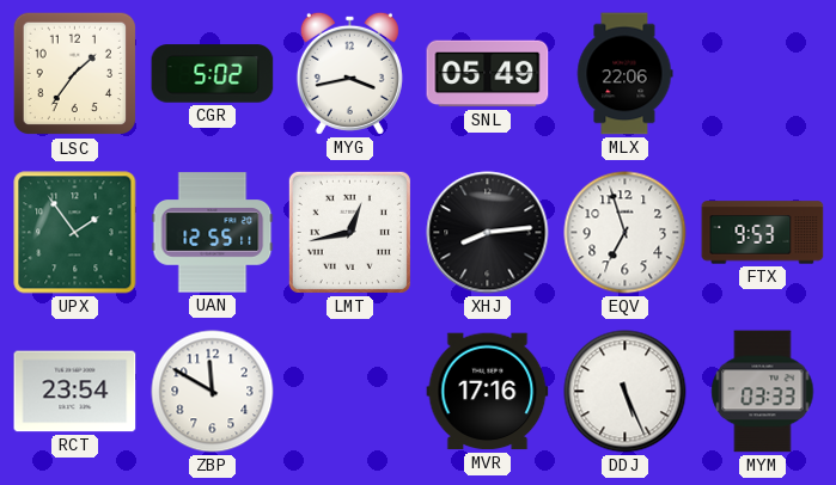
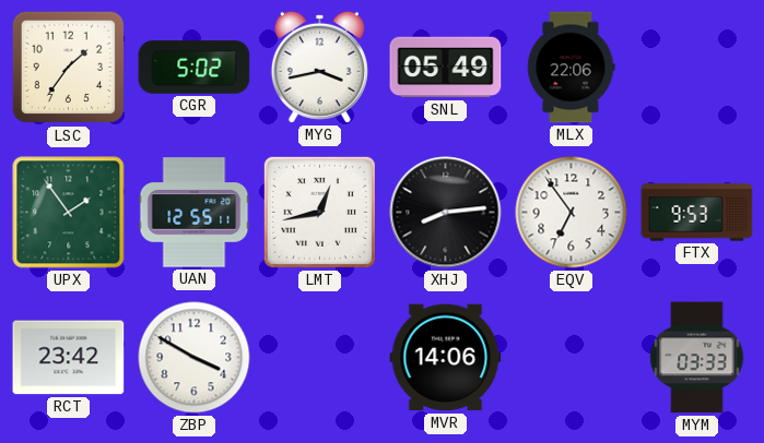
EQV: 6:57 -> 6:54
RCT: 23:54 -> 23:42
ZBP: 11:50 -> 3:50
MVR: 17:16 -> 14:06
DDJ: 5:26 -> none
